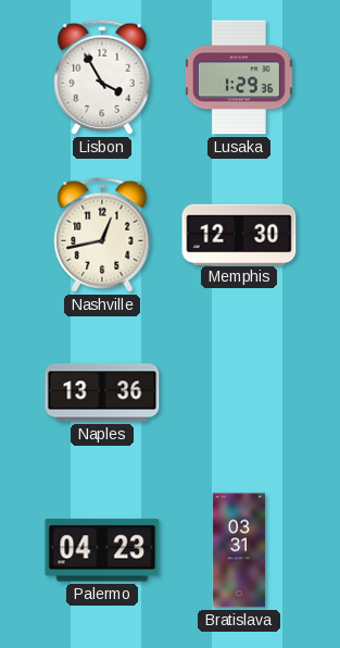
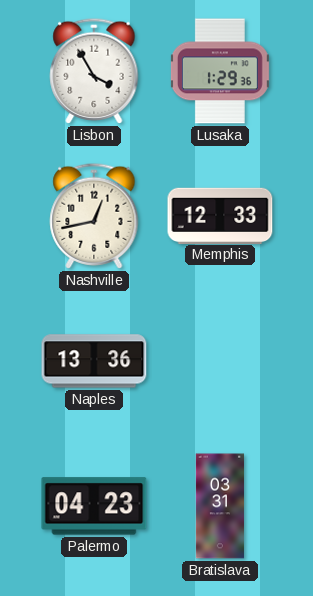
Memphis: 12:30 -> 12:33
